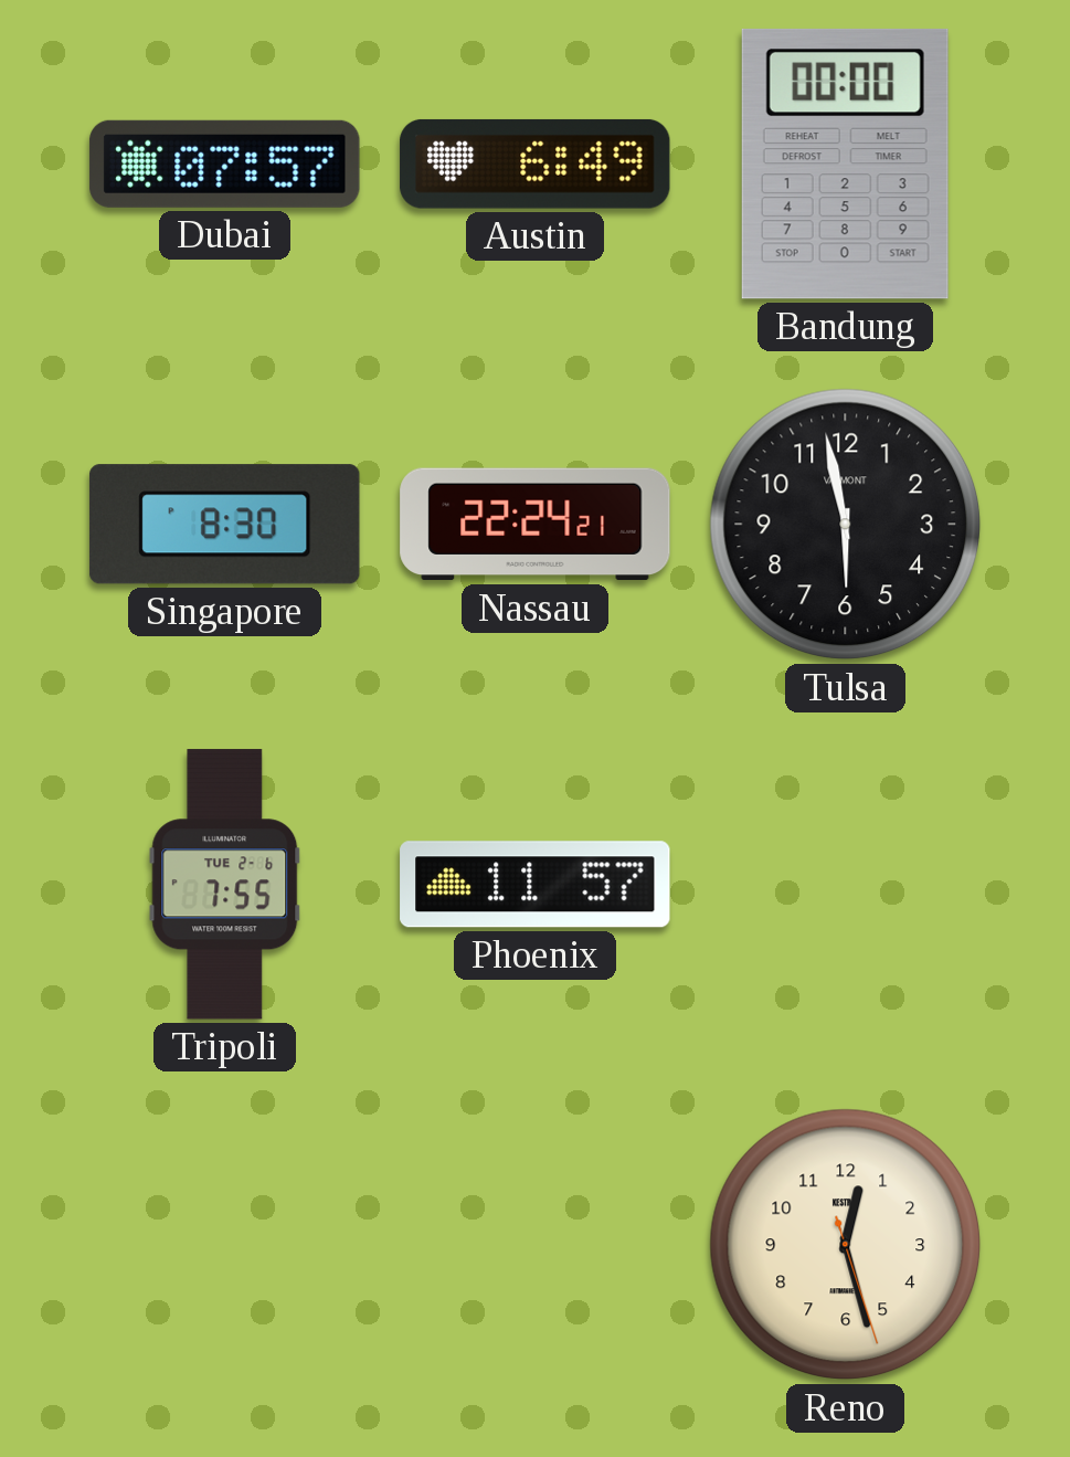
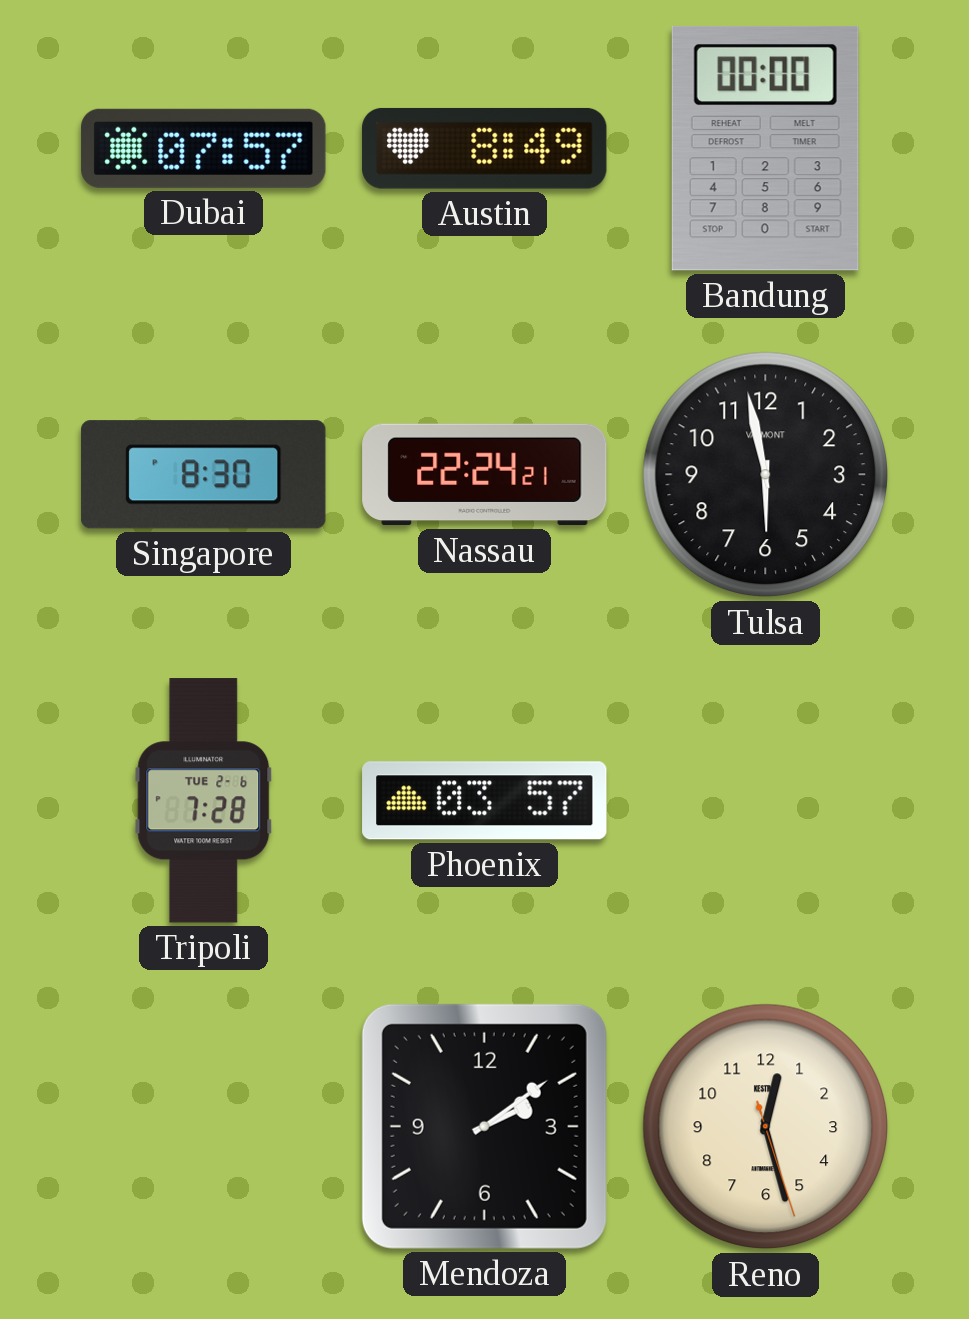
Austin: 6:49 -> 8:49
Tripoli: 7:55 -> 7:28
Phoenix: 11:57 -> 03:57
Mendoza: none -> 2:09
